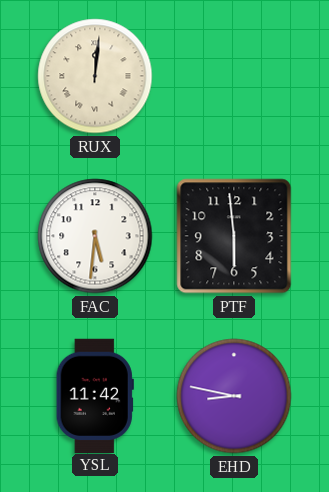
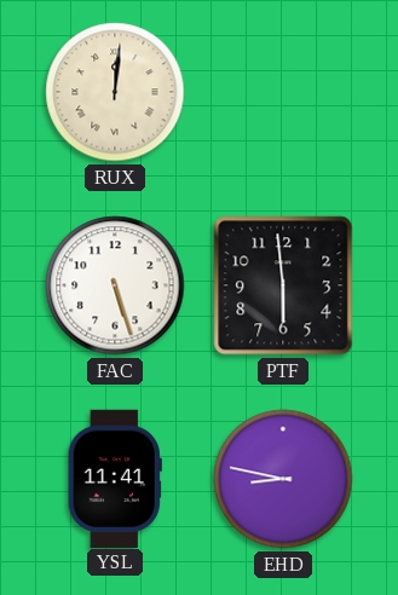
FAC: 5:31 -> 5:27
YSL: 11:42 -> 11:41
